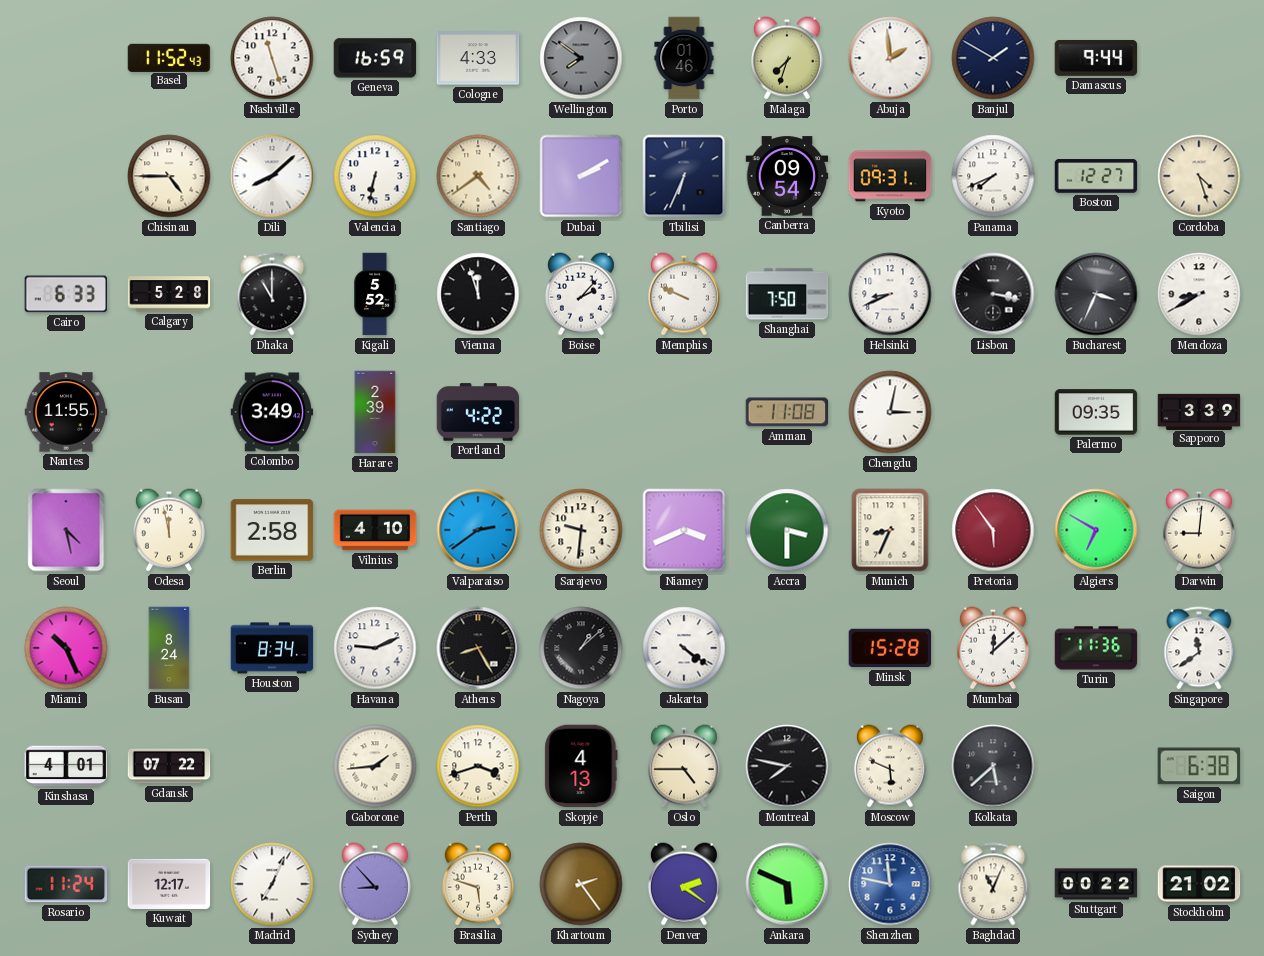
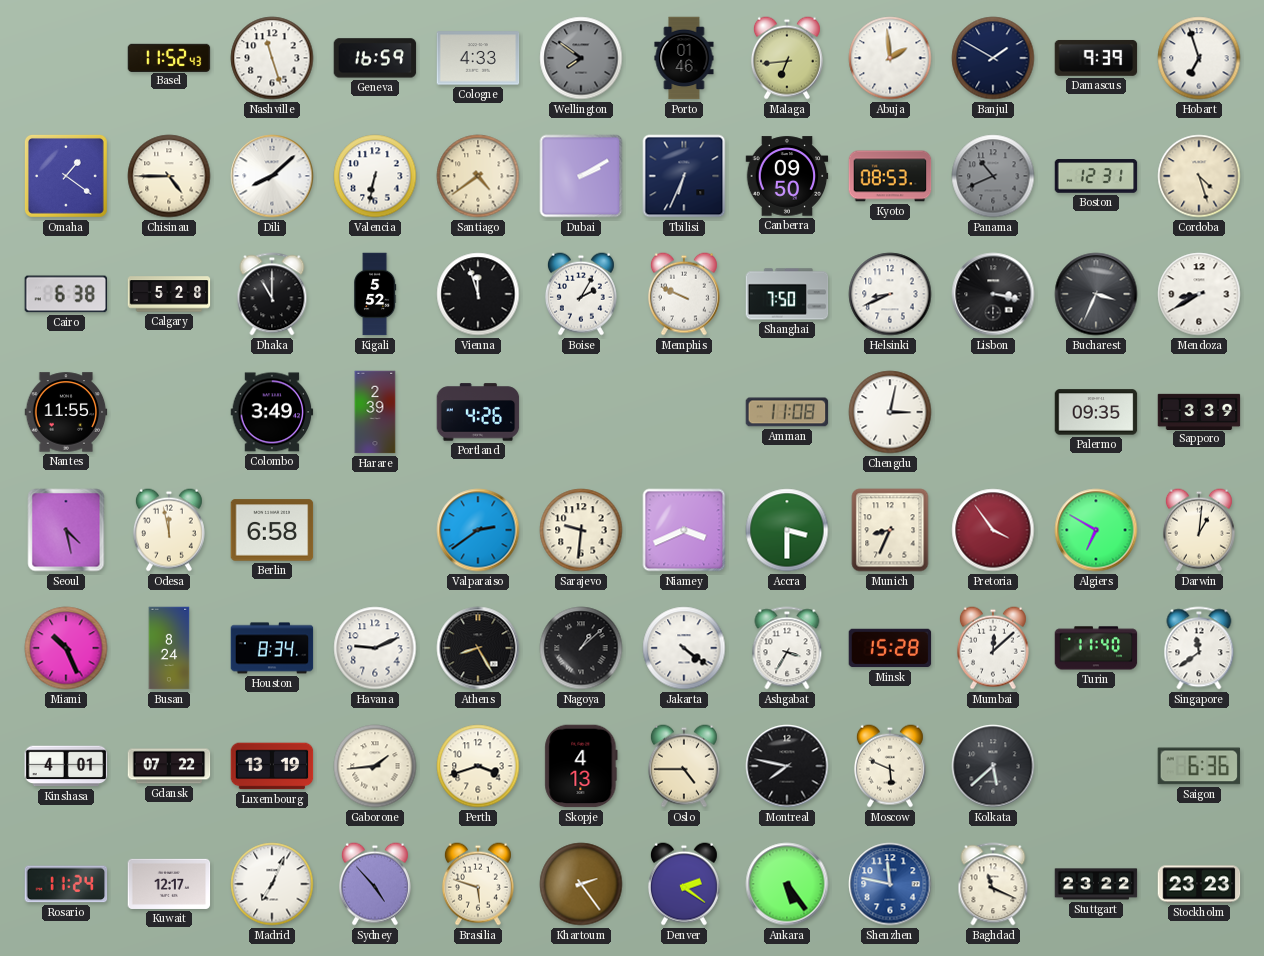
Malaga: 7:33 -> 6:44
Damascus: 9:44 -> 9:39
Hobart: none -> 6:57
Omaha: none -> 1:21
Canberra: 09:54 -> 09:50
Kyoto: 09:31 -> 08:53
Panama: 7:41 -> 10:41
Panama dial: white -> grey
Boston: 12:27 -> 12:31
Cairo: 6:33 -> 6:38
Boise: 2:07 -> 2:05
Portland: 4:22 -> 4:26
Berlin: 2:58 -> 6:58
Vilnius: 4:10 -> none
Pretoria: 5:54 -> 3:54
Darwin: 9:01 -> 1:01
Ashgabat: none -> 3:35
Turin: 11:36 -> 11:40
Luxembourg: none -> 13:19
Saigon: 6:38 -> 6:36
Sydney: 8:53 -> 4:53
Ankara: 5:49 -> 5:24
Baghdad: 11:04 -> 11:19
Stuttgart: 00:22 -> 23:22
Stockholm: 21:02 -> 23:23
